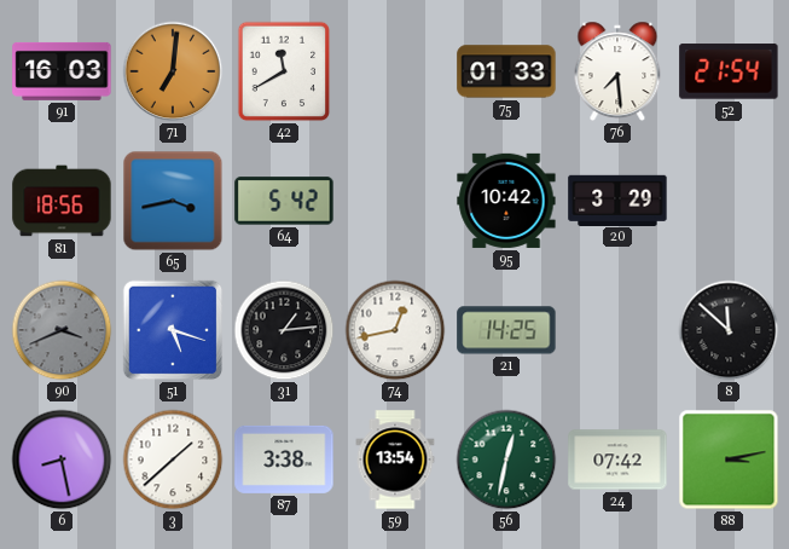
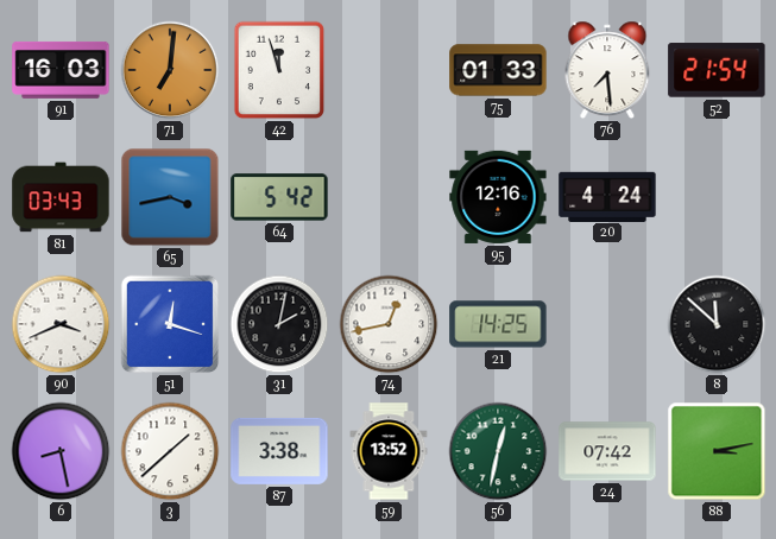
42: 11:40 -> 11:57
81: 18:56 -> 03:43
95: 10:42 -> 12:16
20: 3:29 -> 4:24
90 dial: grey -> white
51: 5:18 -> 12:18
31: 1:14 -> 2:02
59: 13:54 -> 13:52
